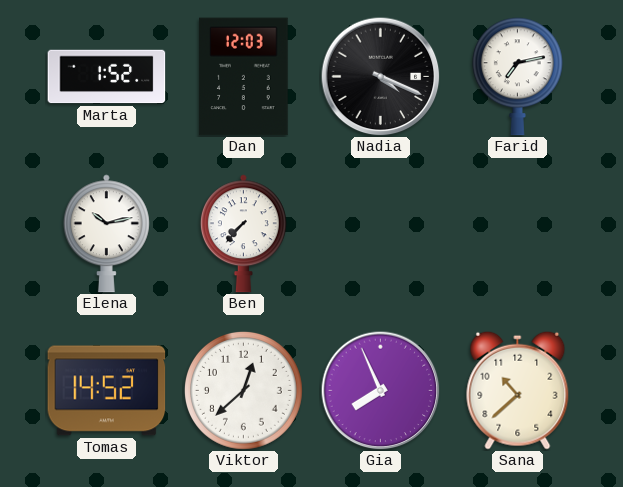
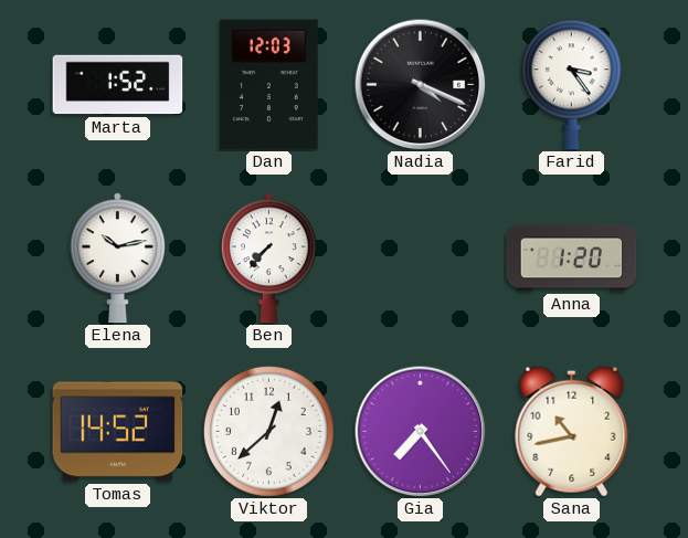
Farid: 7:13 -> 3:24
Anna: none -> 1:20
Gia: 7:56 -> 7:24
Sana: 10:38 -> 10:43
